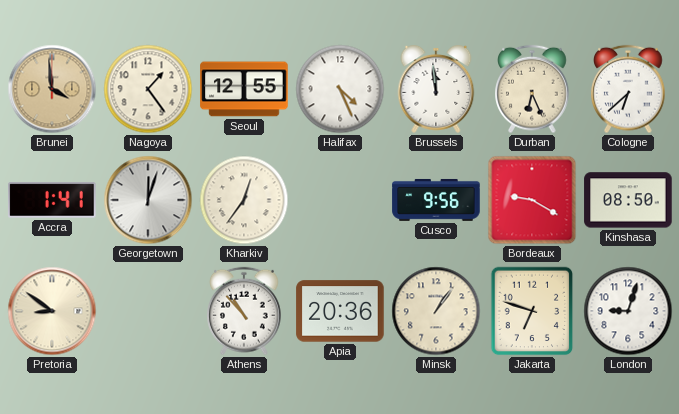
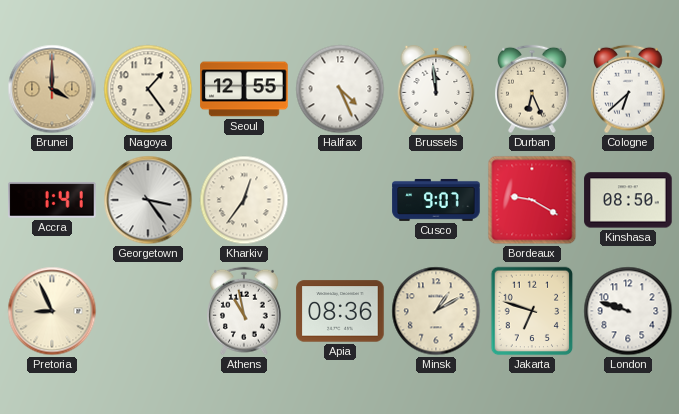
Brunei: 3:59 -> 4:00
Georgetown: 12:03 -> 3:24
Cusco: 9:56 -> 9:07
Pretoria: 8:51 -> 8:56
Athens: 10:53 -> 10:58
Apia: 20:36 -> 08:36
Minsk: 1:06 -> 1:10
London: 9:03 -> 9:48
